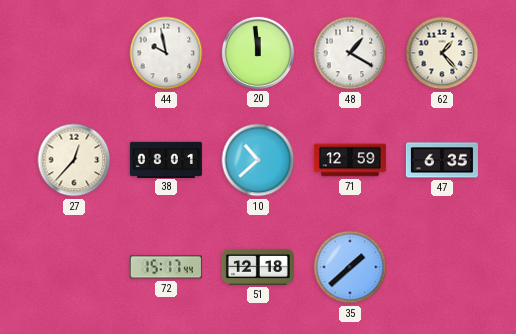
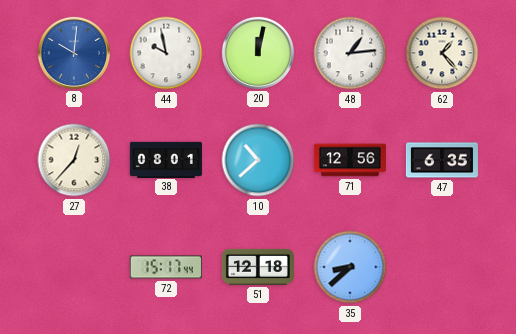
8: none -> 10:01
20: 11:59 -> 12:02
48: 1:20 -> 1:14
71: 12:59 -> 12:56
35: 1:38 -> 8:38
